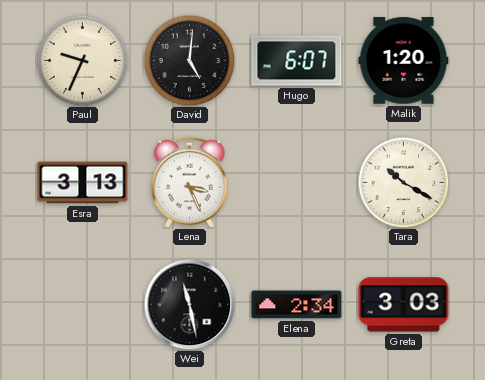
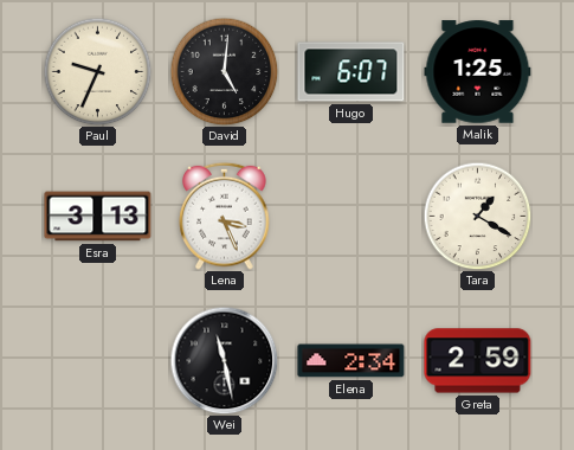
Malik: 1:20 -> 1:25
Tara: 10:20 -> 1:20
Greta: 3:03 -> 2:59
